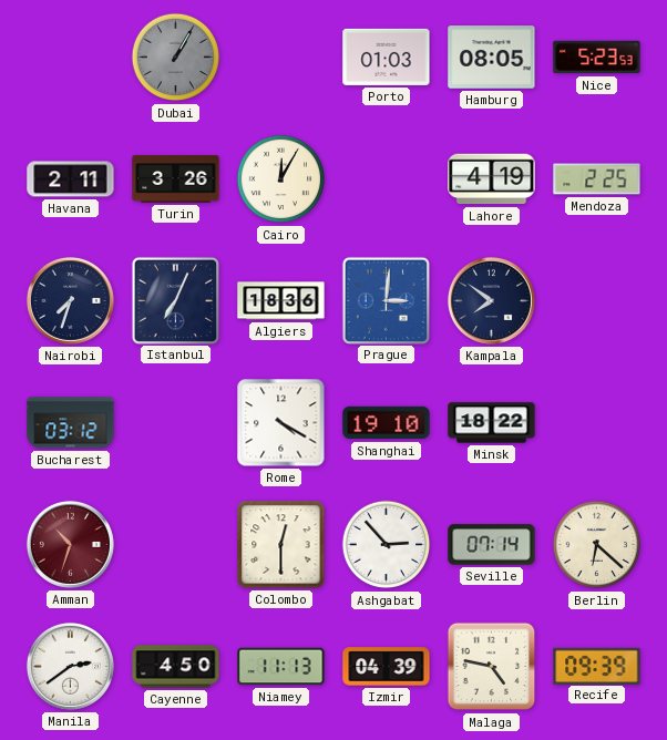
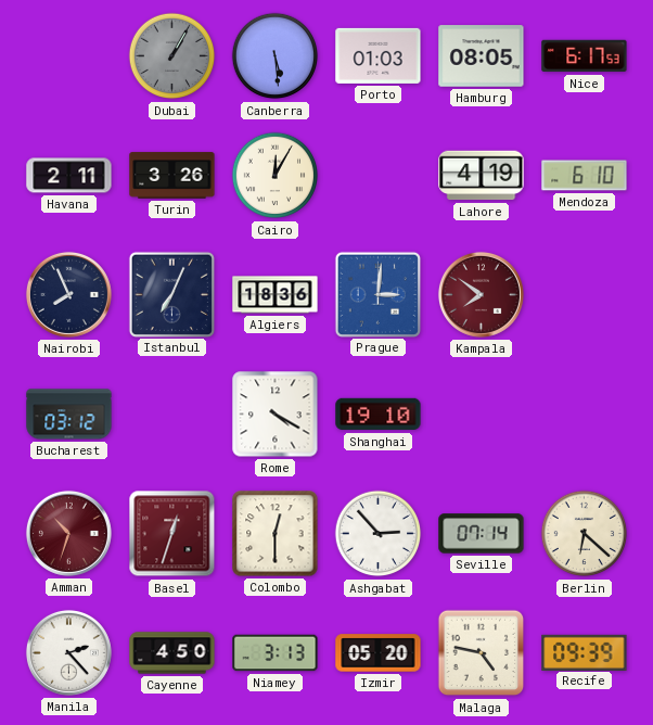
Canberra: none -> 5:29
Nice: 5:23 -> 6:17
Mendoza: 2:25 -> 6:10
Nairobi: 7:33 -> 7:56
Kampala dial: navy -> burgundy
Minsk: 18:22 -> none
Basel: none -> 12:33
Manila: 2:39 -> 2:23
Niamey: 11:13 -> 3:13
Izmir: 04:39 -> 05:20
